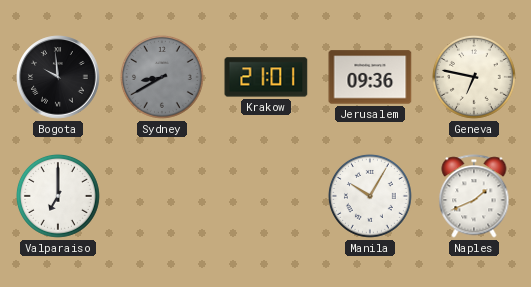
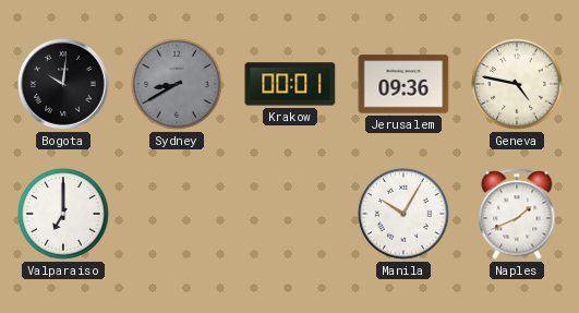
Bogota: 9:59 -> 10:01
Krakow: 21:01 -> 00:01
Geneva: 6:47 -> 4:47
